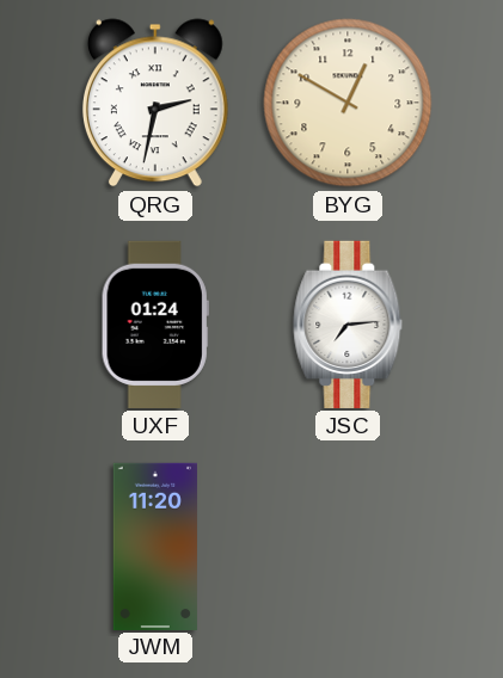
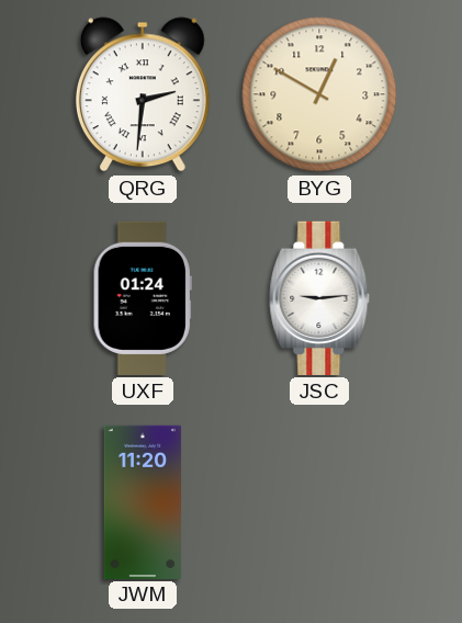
QRG: 2:32 -> 2:31
JSC: 7:14 -> 9:14
